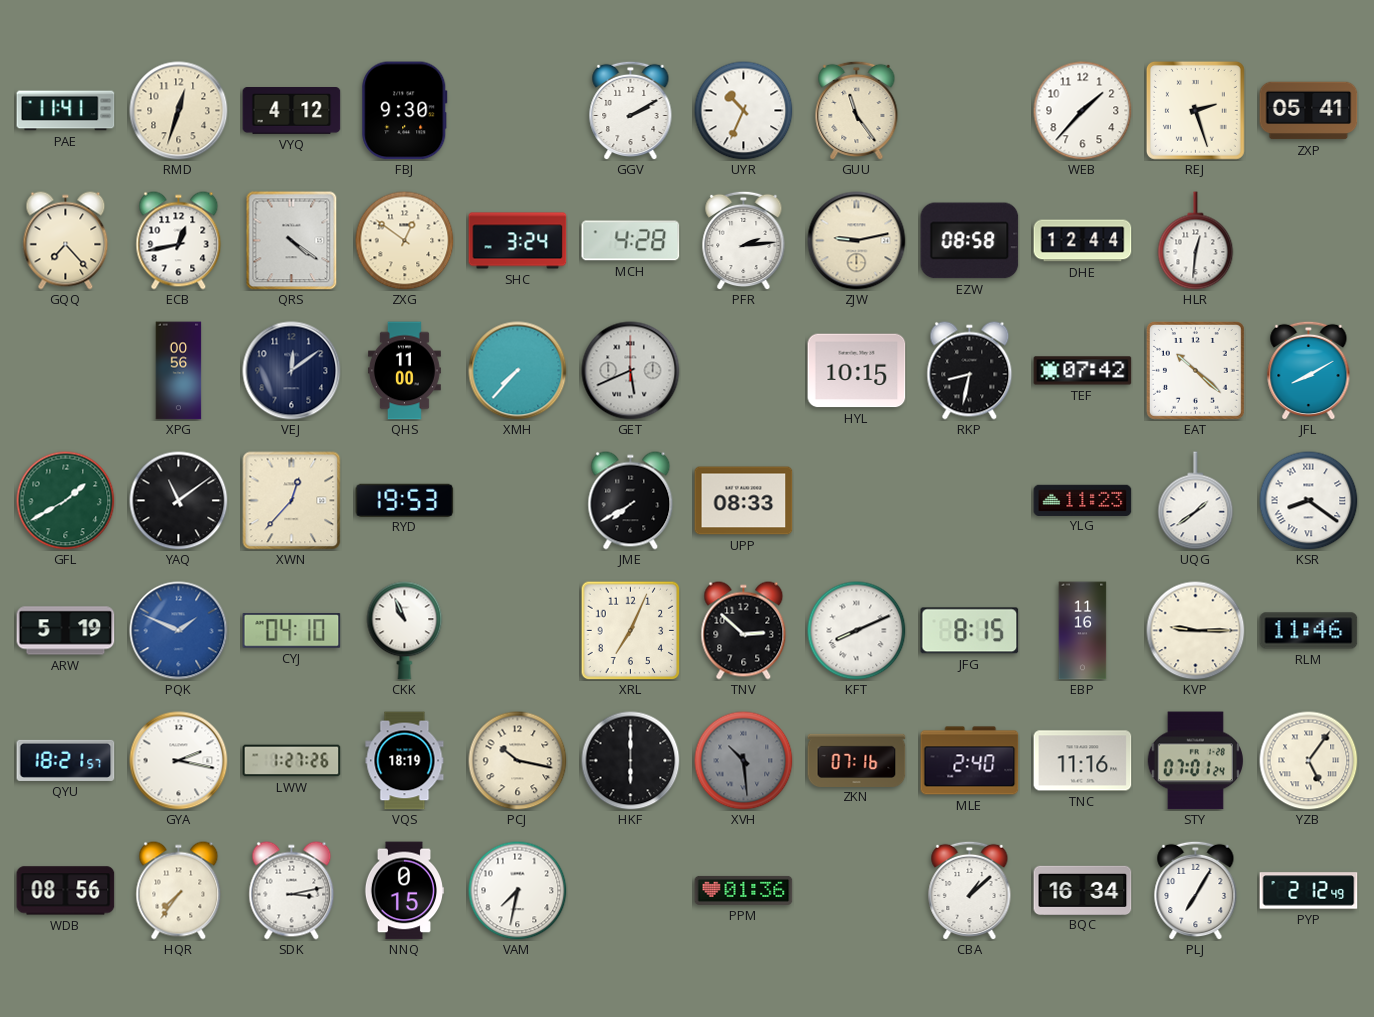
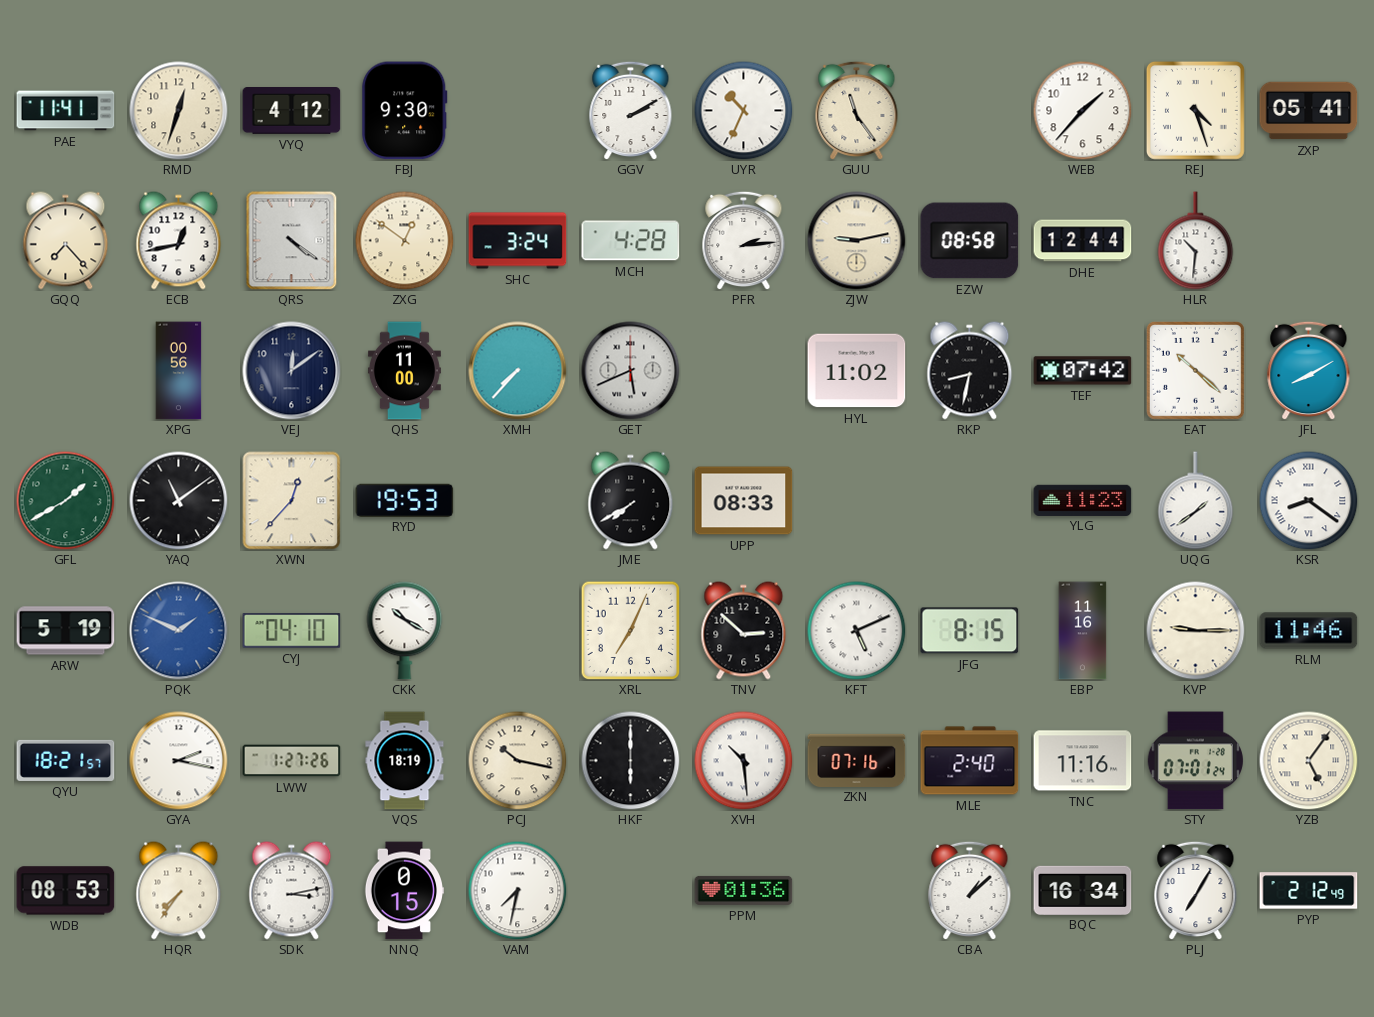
REJ: 2:27 -> 4:27
HLR: 12:31 -> 10:31
HYL: 10:15 -> 11:02
CKK: 10:56 -> 10:20
KFT: 8:11 -> 5:11
XVH dial: grey -> white
WDB: 08:56 -> 08:53
